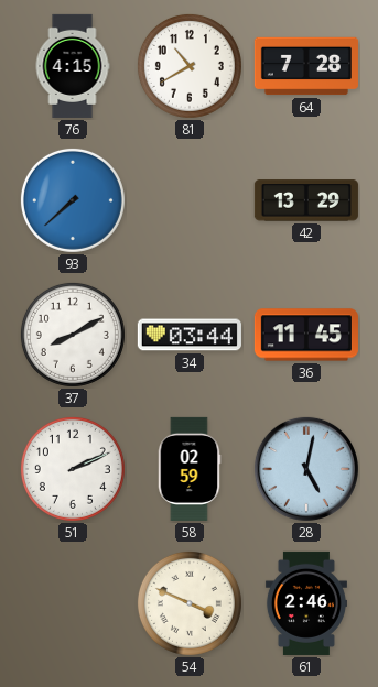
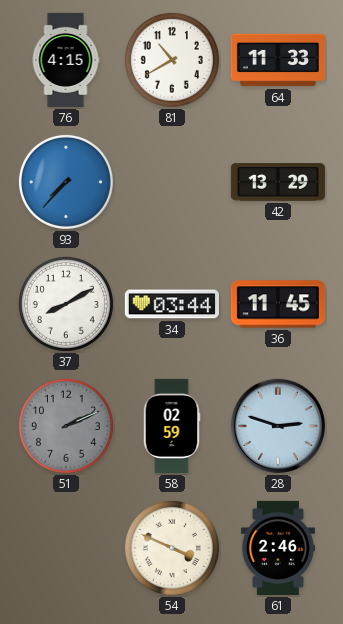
64: 7:28 -> 11:33
93: 7:38 -> 7:37
51 dial: white -> grey
28: 5:02 -> 2:48
